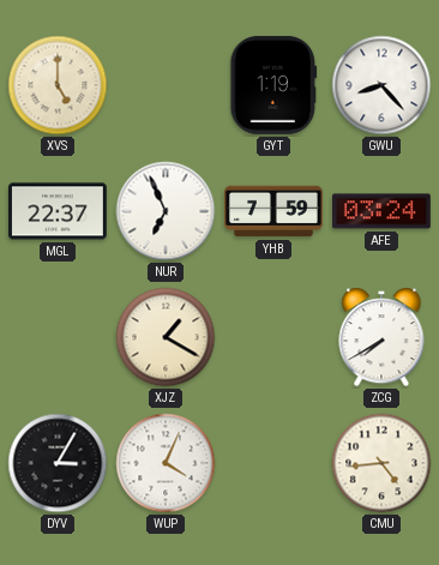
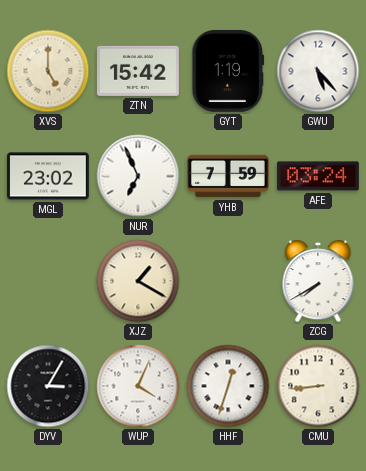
ZTN: none -> 15:42
GWU: 8:23 -> 5:23
MGL: 22:37 -> 23:02
HHF: none -> 12:33
CMU: 4:44 -> 8:44
